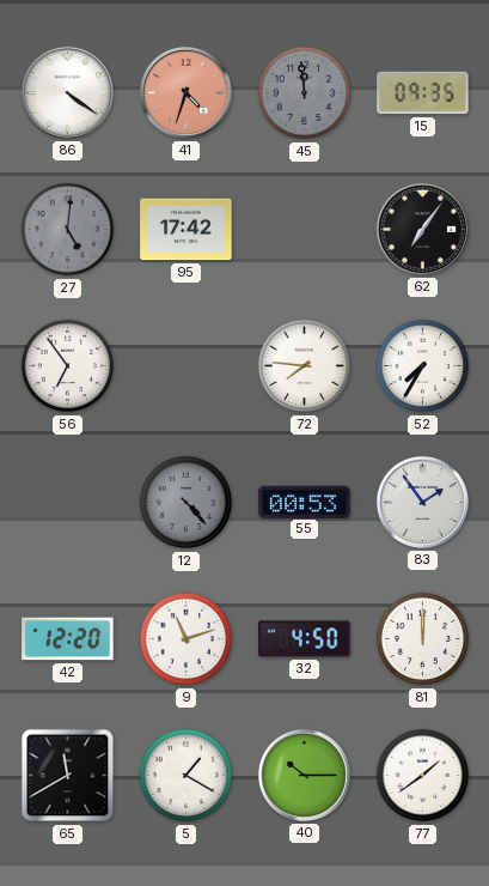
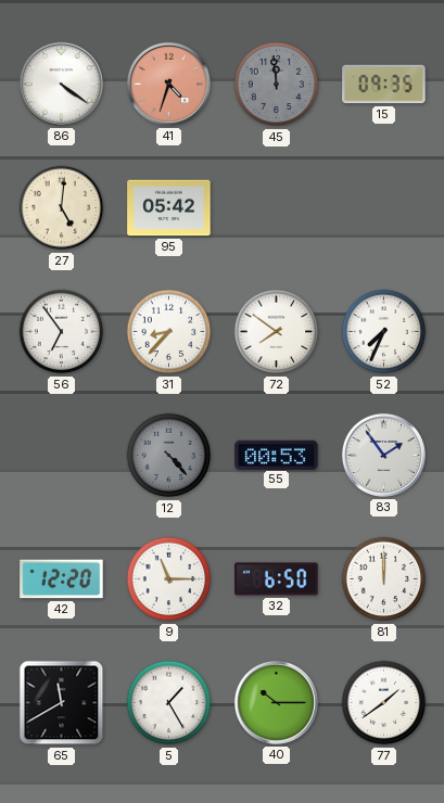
27 dial: grey -> cream
95: 17:42 -> 05:42
62: 7:06 -> none
31: none -> 8:37
72: 7:46 -> 7:51
52: 7:35 -> 7:34
9: 11:12 -> 11:15
32: 4:50 -> 6:50
5: 1:20 -> 1:25
